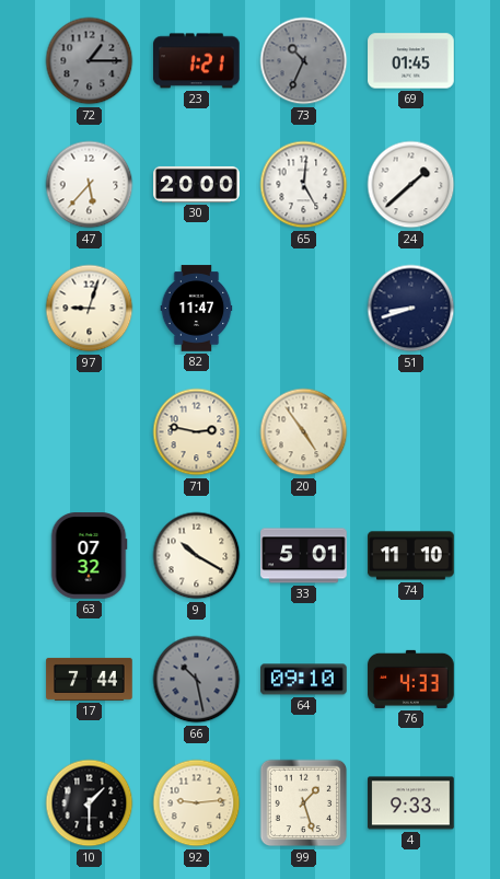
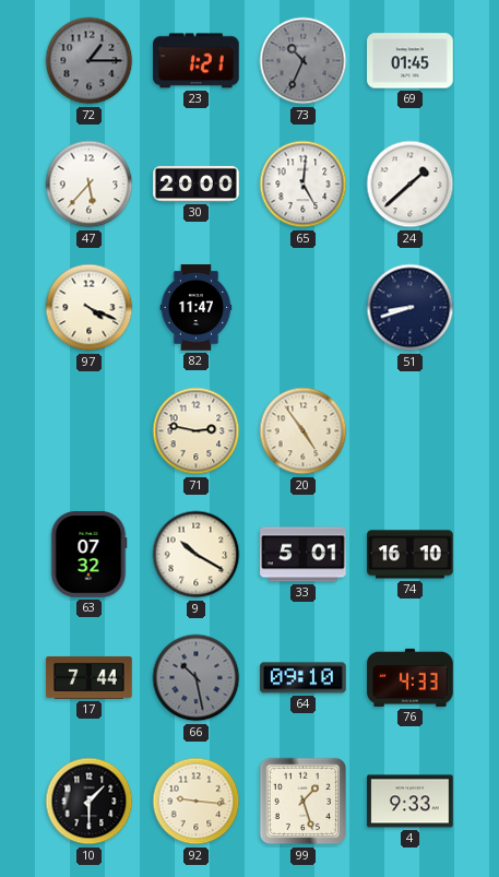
97: 9:03 -> 4:19
74: 11:10 -> 16:10
92: 9:14 -> 9:16
